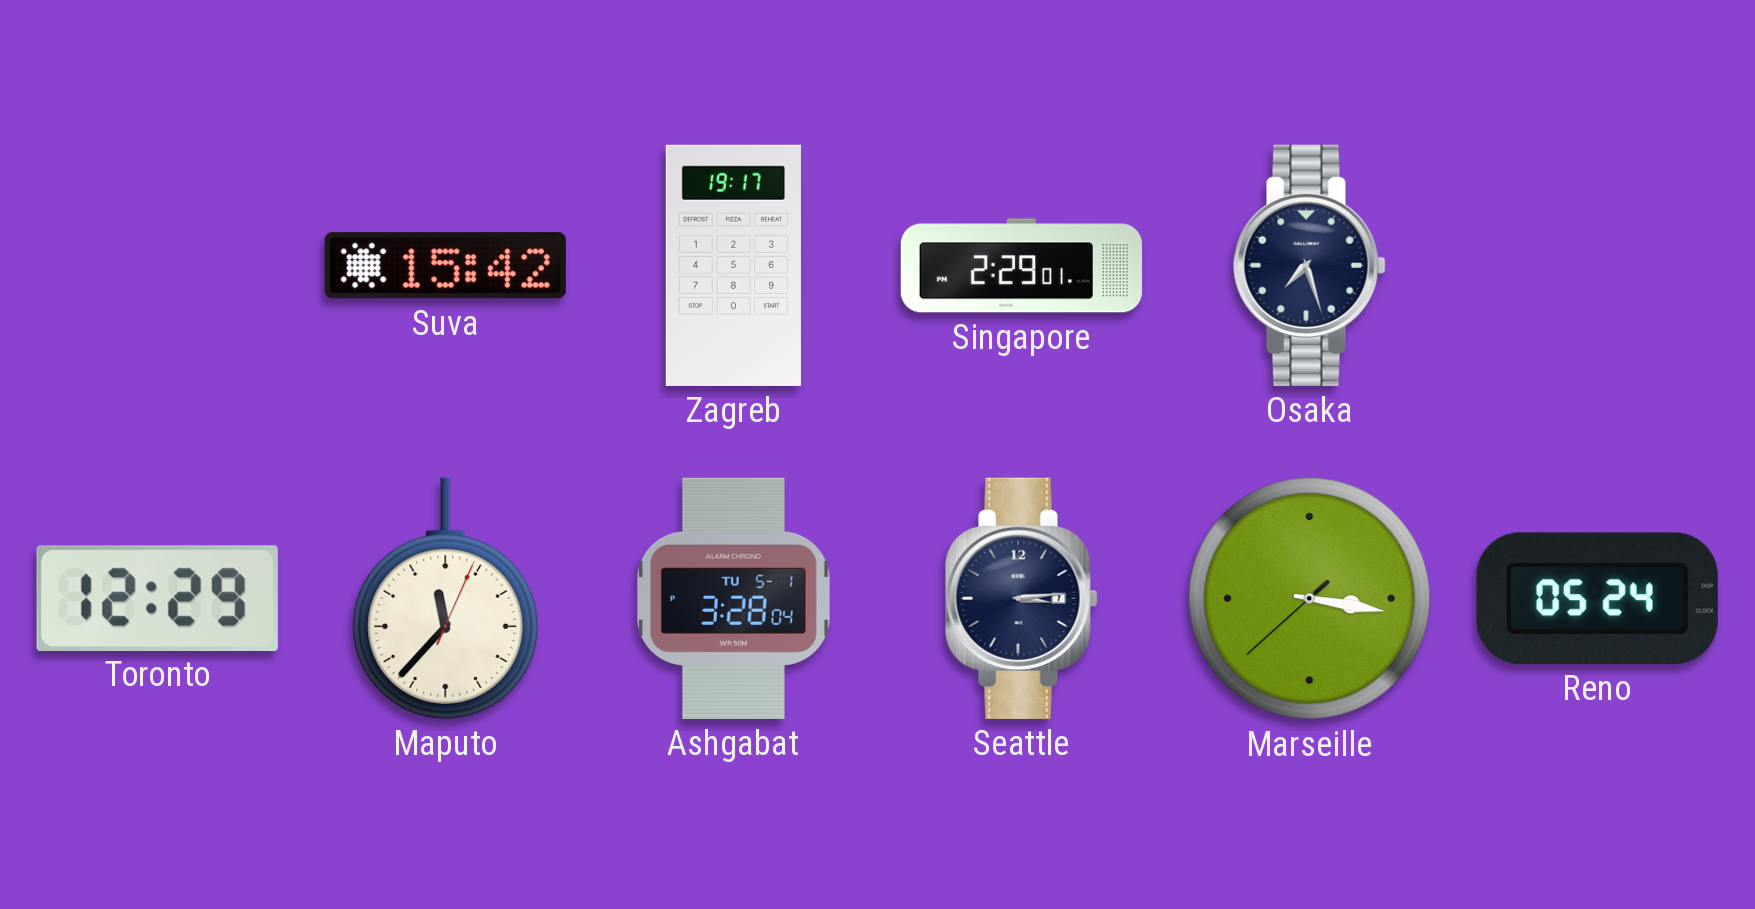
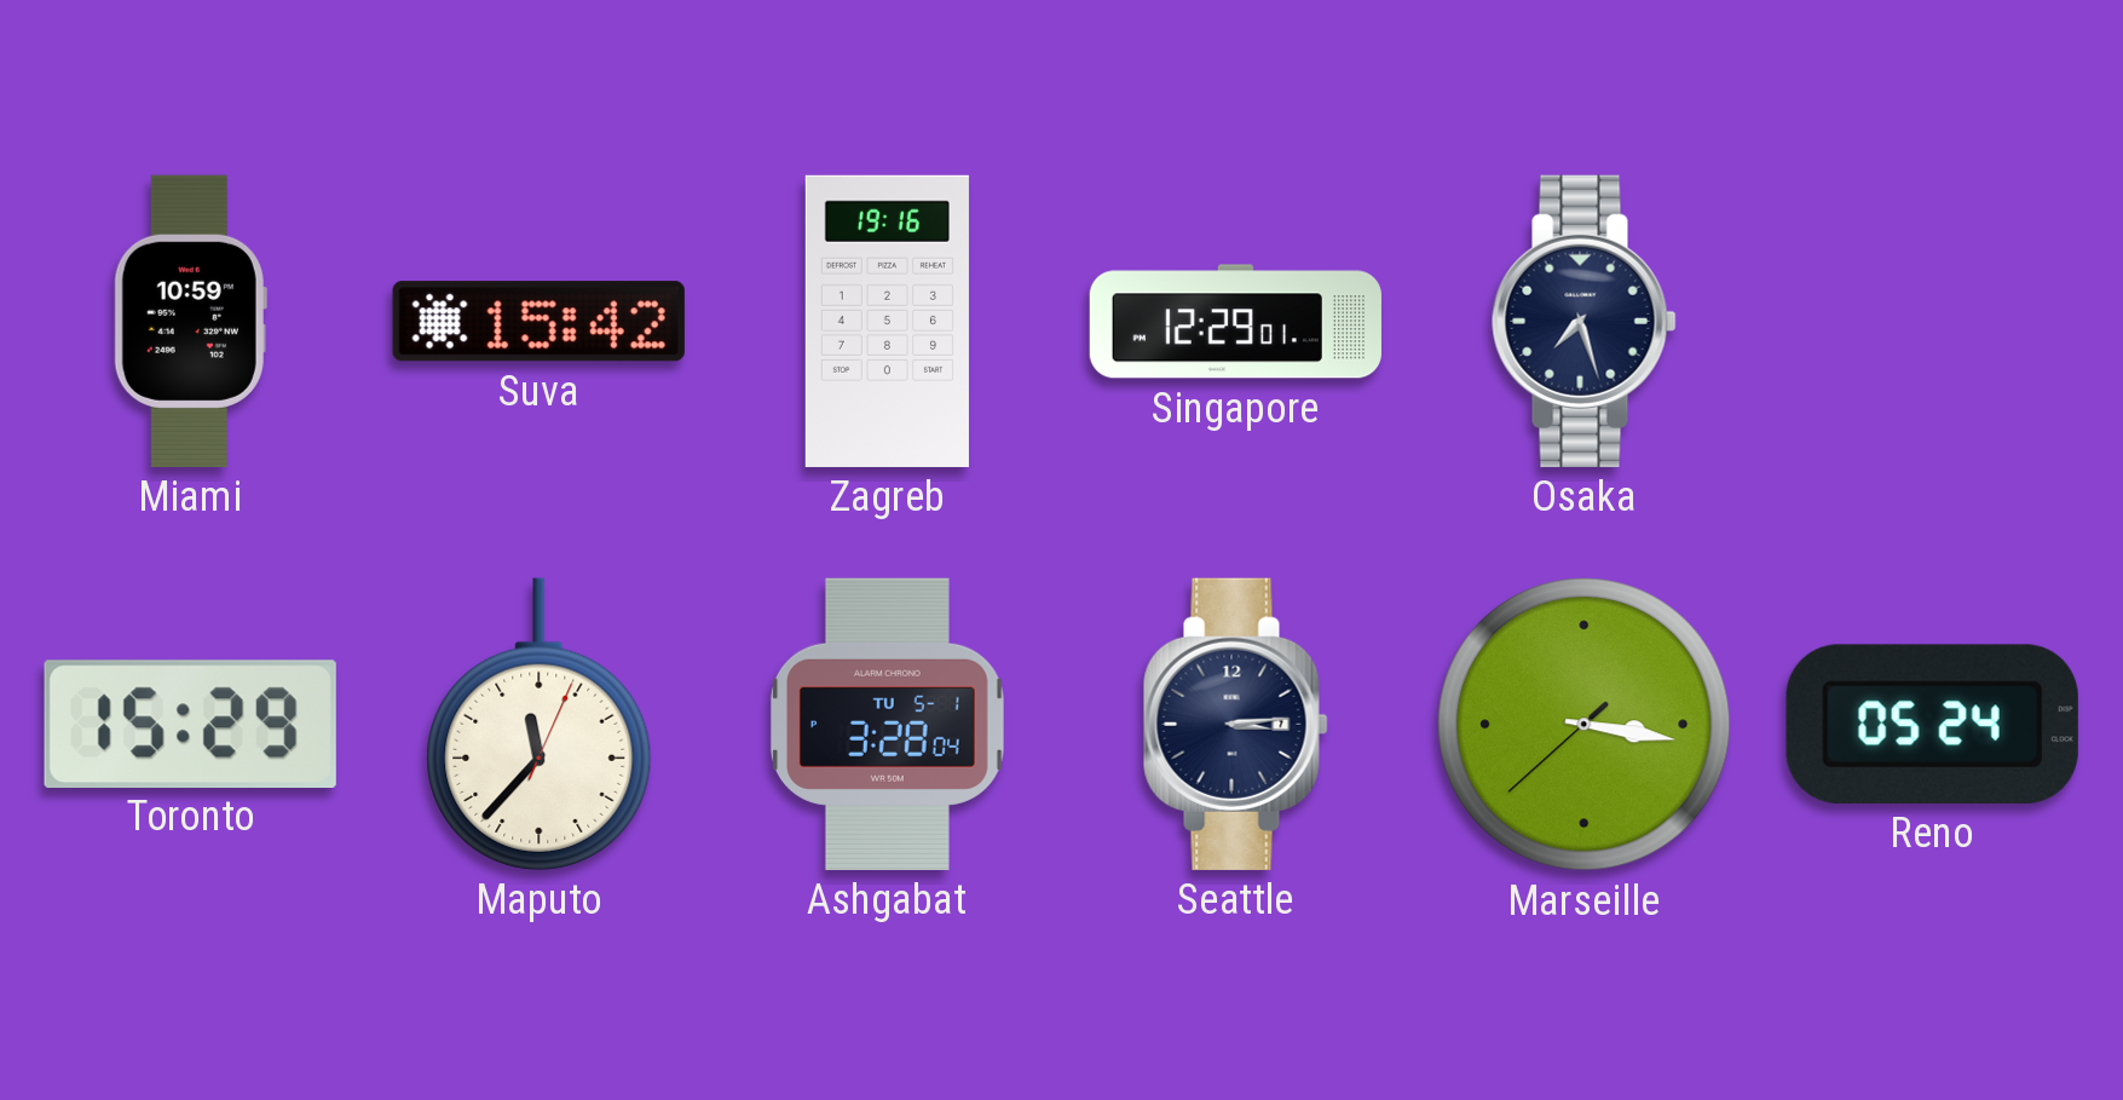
Miami: none -> 10:59
Zagreb: 19:17 -> 19:16
Singapore: 2:29 -> 12:29
Toronto: 12:29 -> 15:29
